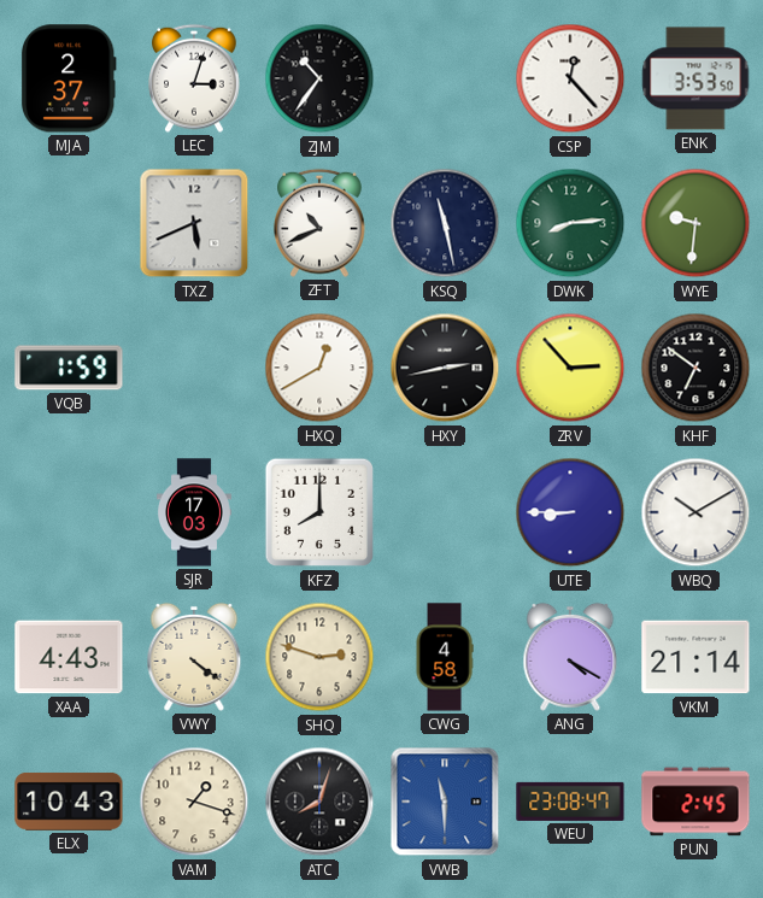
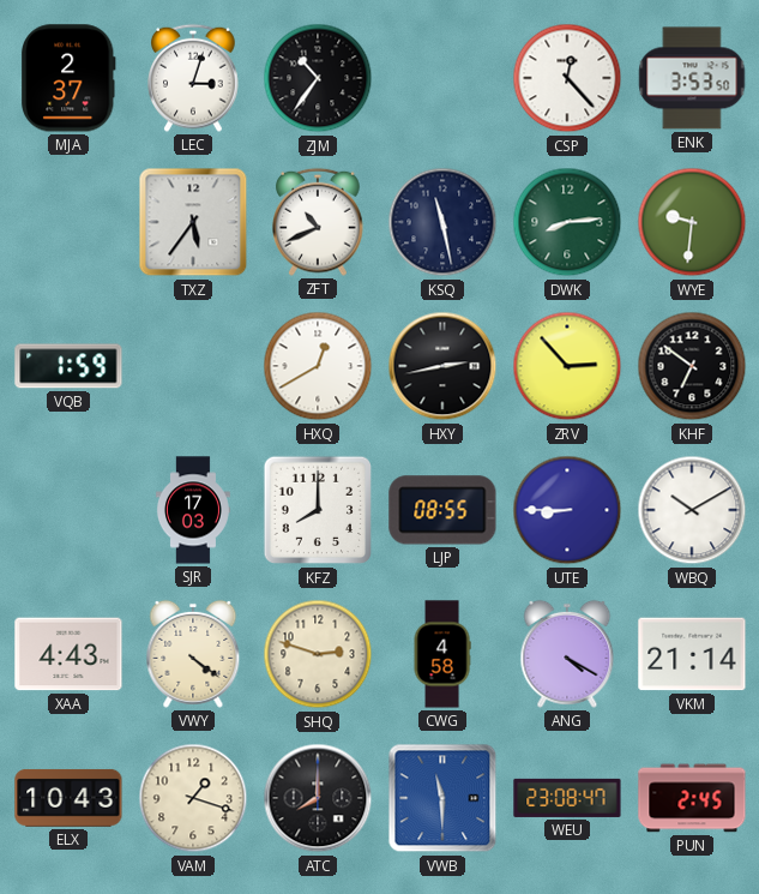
TXZ: 5:41 -> 5:36
LJP: none -> 08:55
ATC: 8:03 -> 8:00
